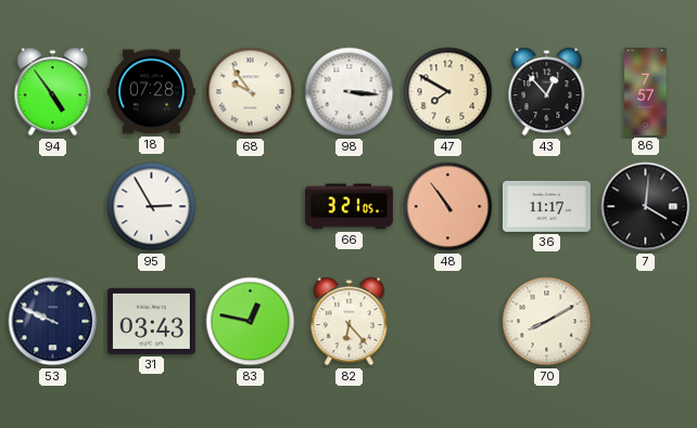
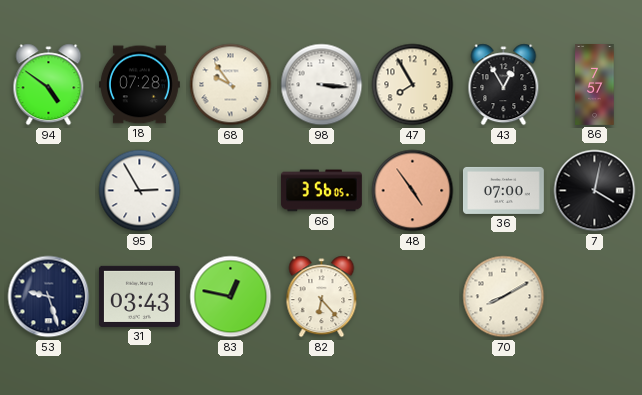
94: 4:54 -> 4:51
47: 7:50 -> 7:55
43: 12:53 -> 12:55
66: 3:21 -> 3:56
48: 10:54 -> 4:54
36: 11:17 -> 07:00
7: 4:01 -> 4:02
53: 9:49 -> 9:27
